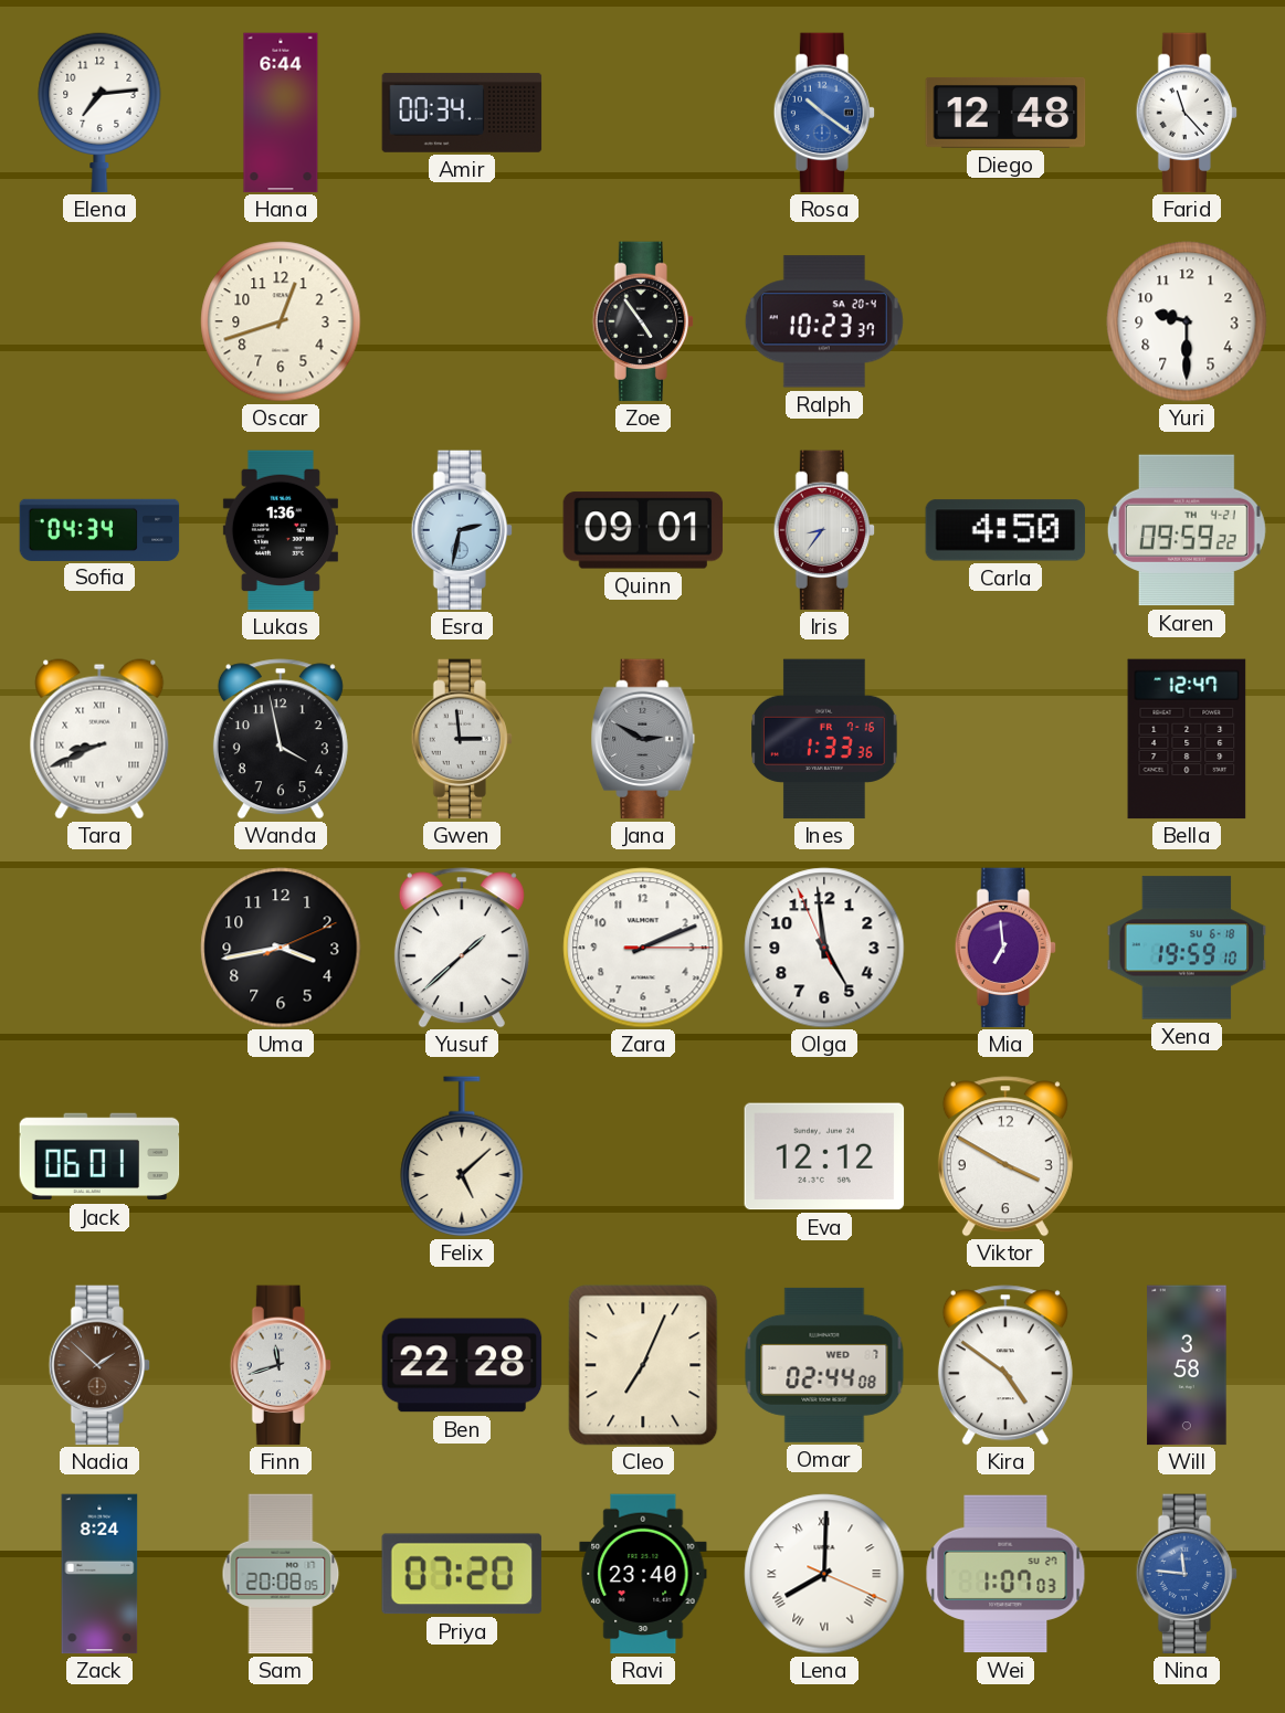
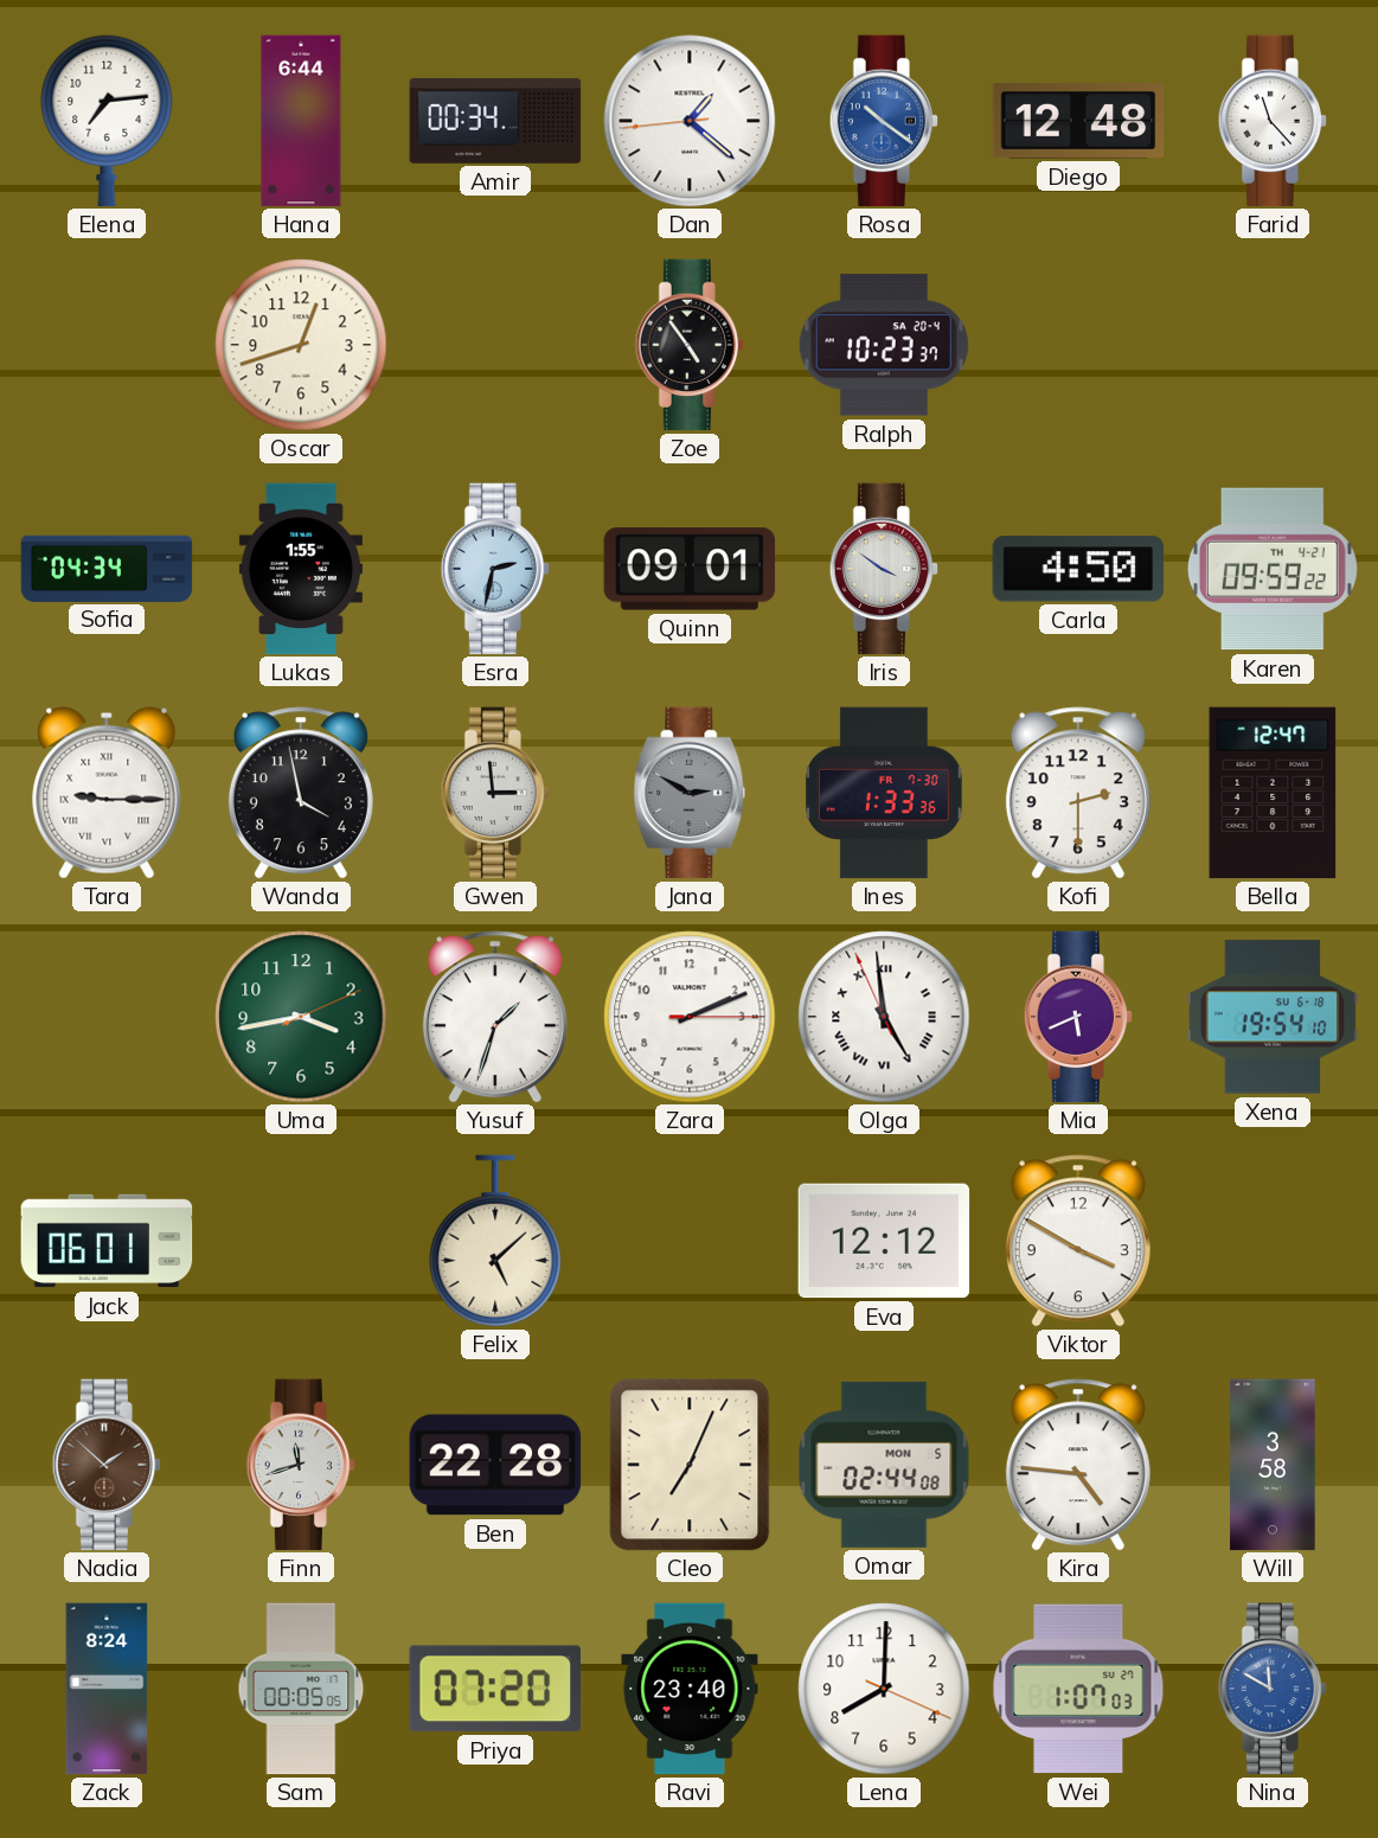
Dan: none -> 1:21
Yuri: 9:30 -> none
Lukas: 1:36 -> 1:55
Iris: 8:36 -> 3:51
Tara: 8:41 -> 9:15
Ines date: FR 7-16 -> FR 7-30
Kofi: none -> 2:30
Uma dial: black -> green
Yusuf: 1:38 -> 1:33
Olga numerals: Arabic -> Roman
Mia: 6:59 -> 5:41
Xena: 19:59 -> 19:54
Omar date: WED 7 -> MON 5
Kira: 4:51 -> 4:46
Sam: 20:08 -> 00:05
Lena numerals: Roman -> Arabic
Nina: 11:46 -> 11:50
